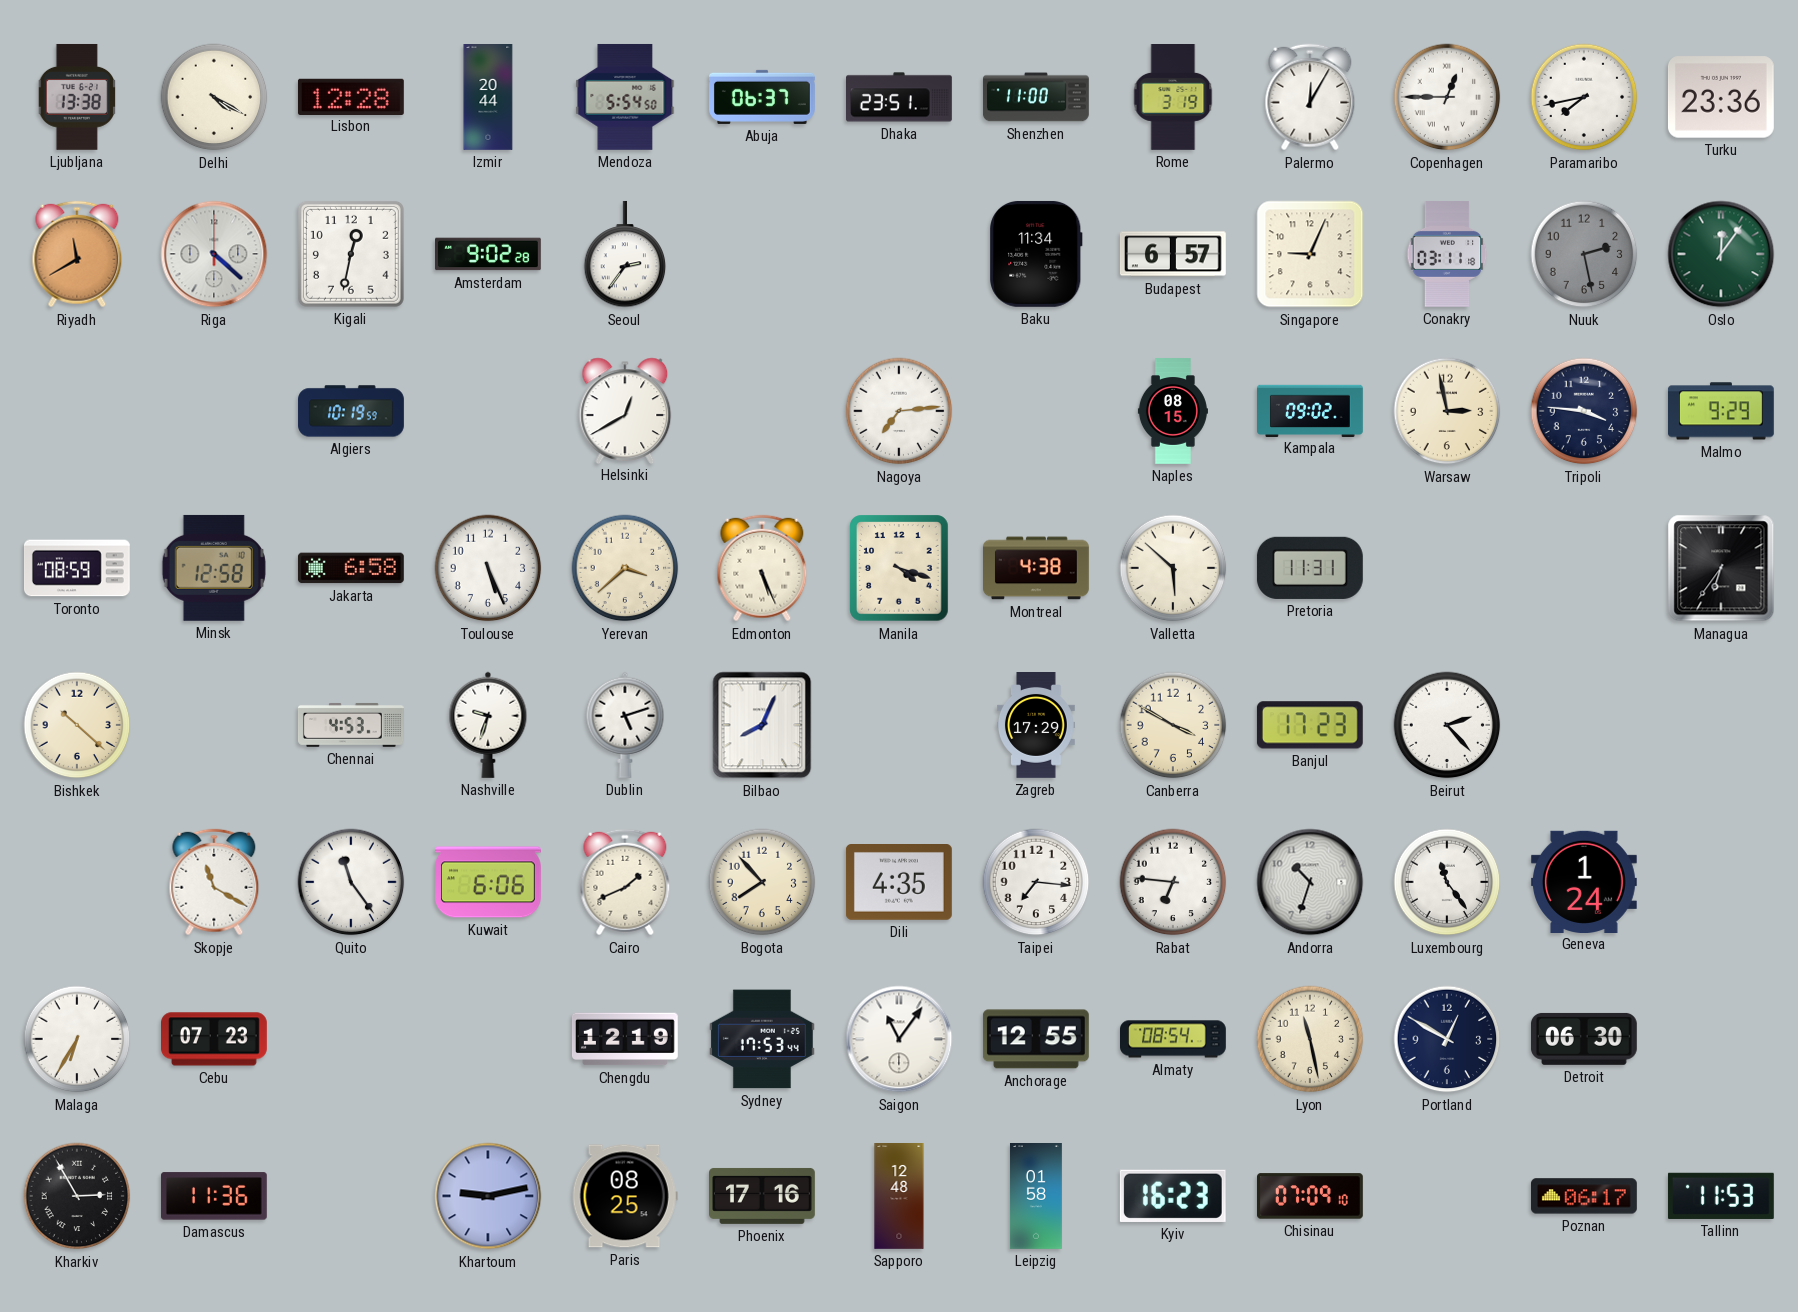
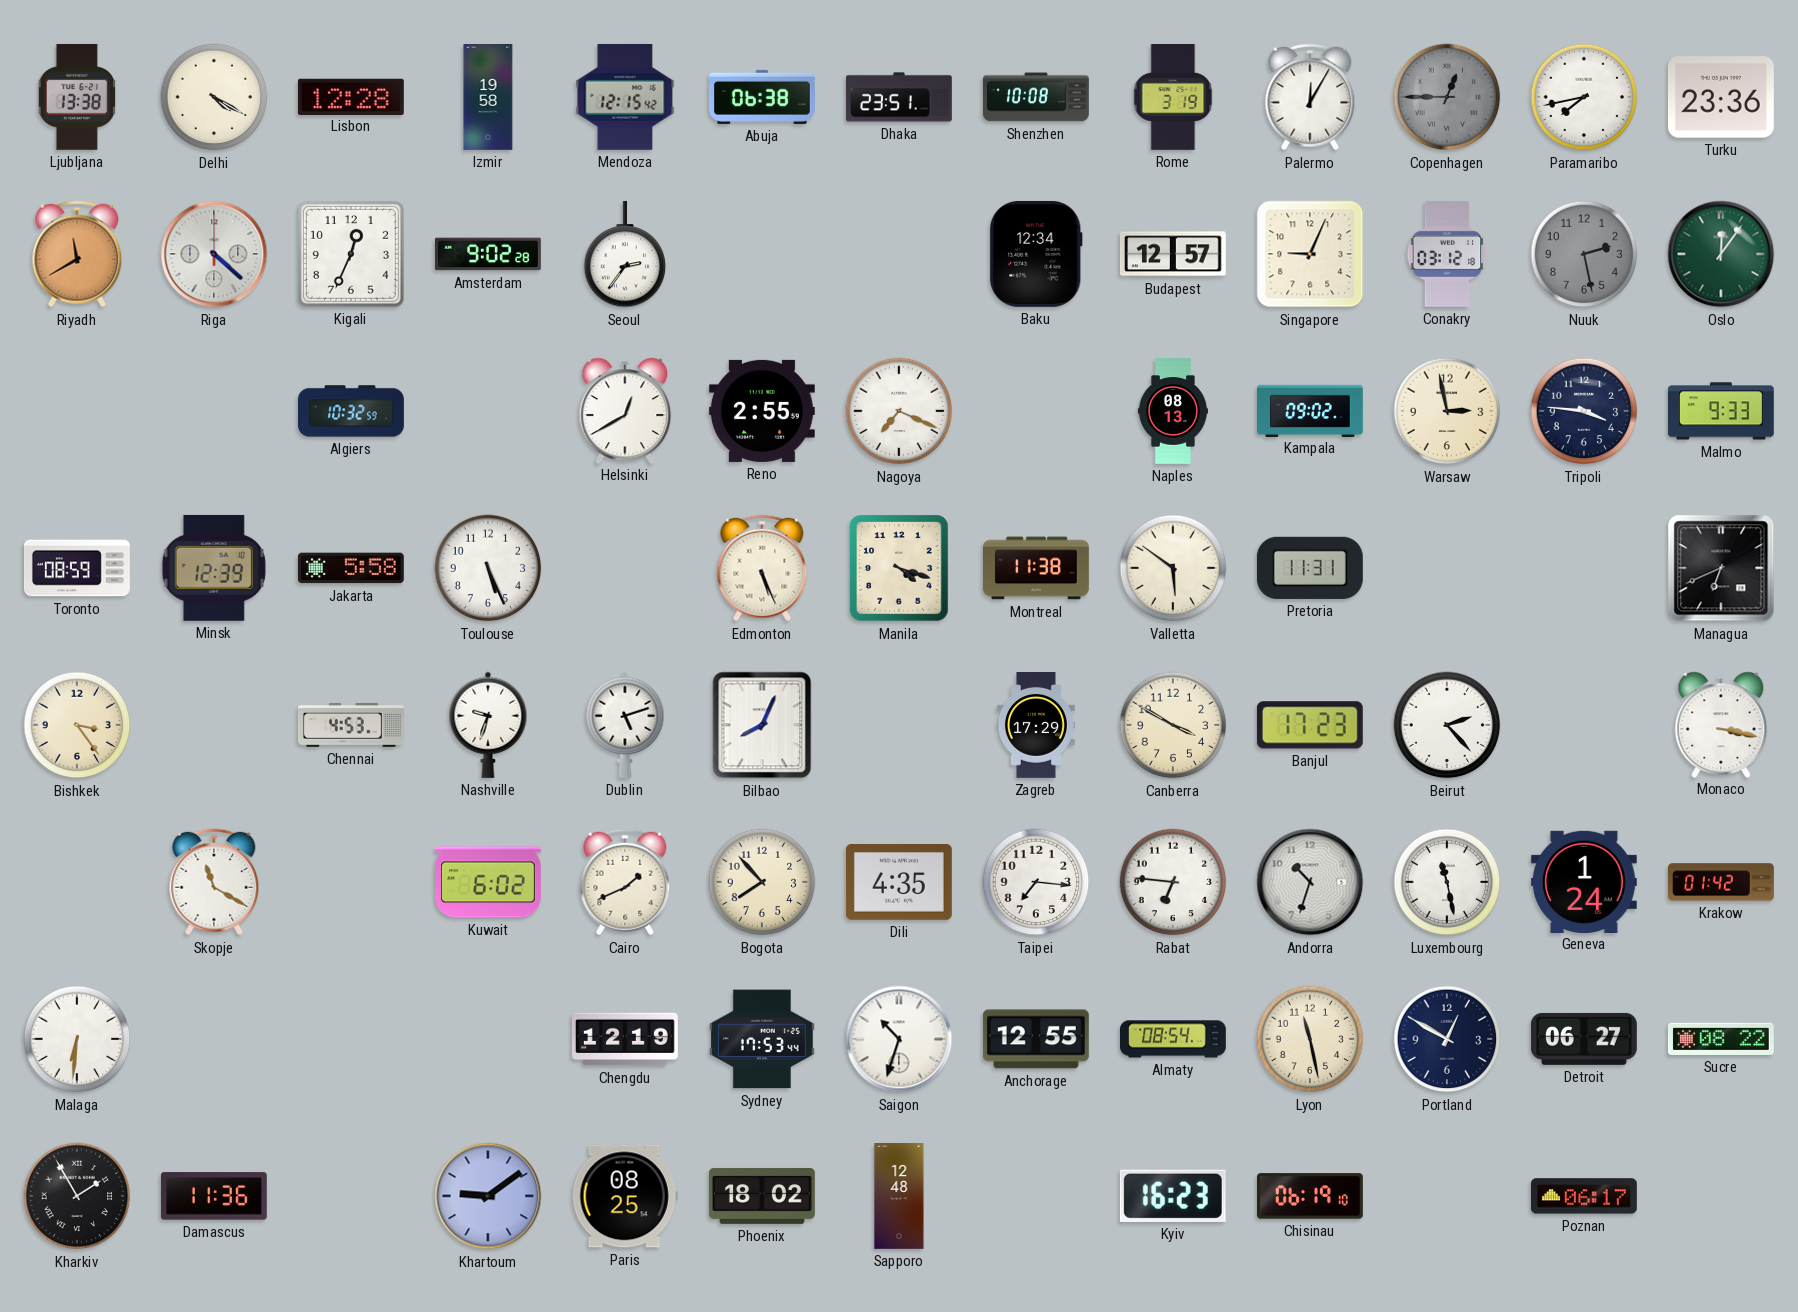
Izmir: 20:44 -> 19:58
Mendoza: 5:54 -> 12:15
Abuja: 06:37 -> 06:38
Shenzhen: 11:00 -> 10:08
Copenhagen dial: white -> grey
Kigali: 12:32 -> 12:34
Baku: 11:34 -> 12:34
Budapest: 6:57 -> 12:57
Conakry: 03:11 -> 03:12
Algiers: 10:19 -> 10:32
Reno: none -> 2:55
Nagoya: 7:14 -> 7:19
Naples: 08:15 -> 08:13
Malmo: 9:29 -> 9:33
Minsk: 12:58 -> 12:39
Jakarta: 6:58 -> 5:58
Yerevan: 3:38 -> none
Montreal: 4:38 -> 11:38
Valletta: 5:52 -> 5:51
Managua: 6:36 -> 6:41
Bishkek: 10:22 -> 3:24
Monaco: none -> 3:17
Quito: 11:24 -> none
Kuwait: 6:06 -> 6:02
Luxembourg: 11:24 -> 11:28
Krakow: none -> 01:42
Malaga: 6:35 -> 6:31
Cebu: 07:23 -> none
Saigon: 11:06 -> 10:33
Detroit: 06:30 -> 06:27
Sucre: none -> 08:22
Kharkiv: 2:55 -> 1:55
Khartoum: 9:13 -> 9:09
Phoenix: 17:16 -> 18:02
Leipzig: 01:58 -> none
Chisinau: 07:09 -> 06:19
Tallinn: 11:53 -> none
